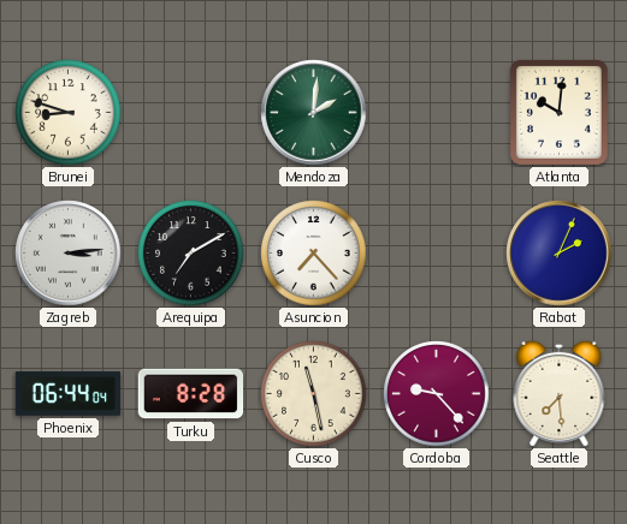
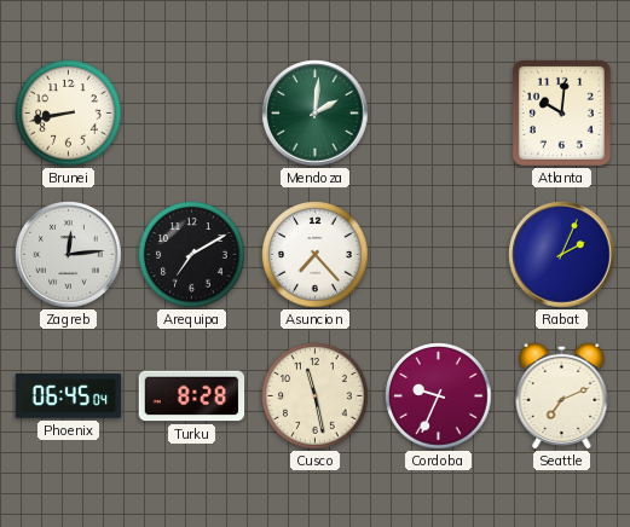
Brunei: 8:48 -> 8:43
Zagreb: 3:14 -> 12:14
Phoenix: 06:44 -> 06:45
Cordoba: 9:23 -> 9:34
Seattle: 7:29 -> 7:11
